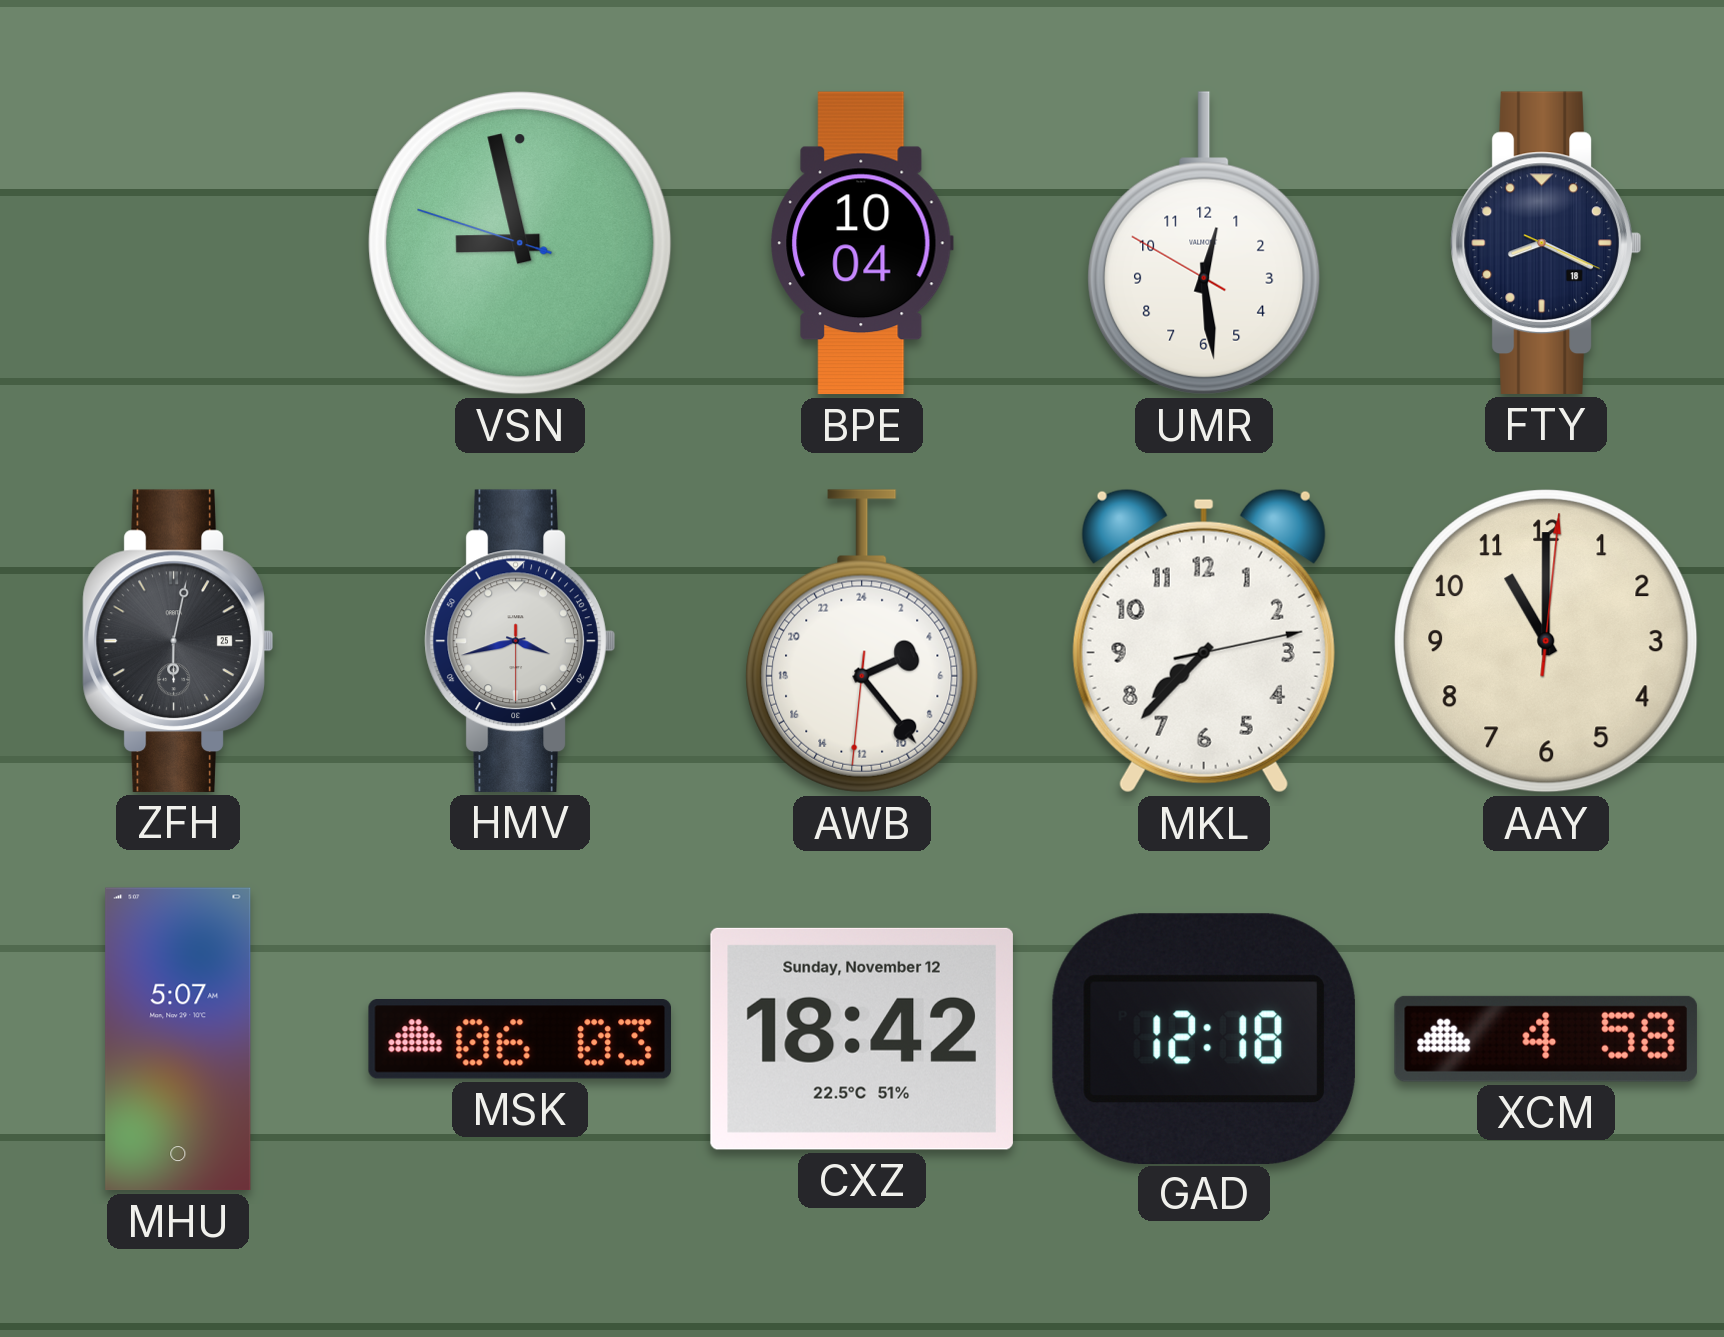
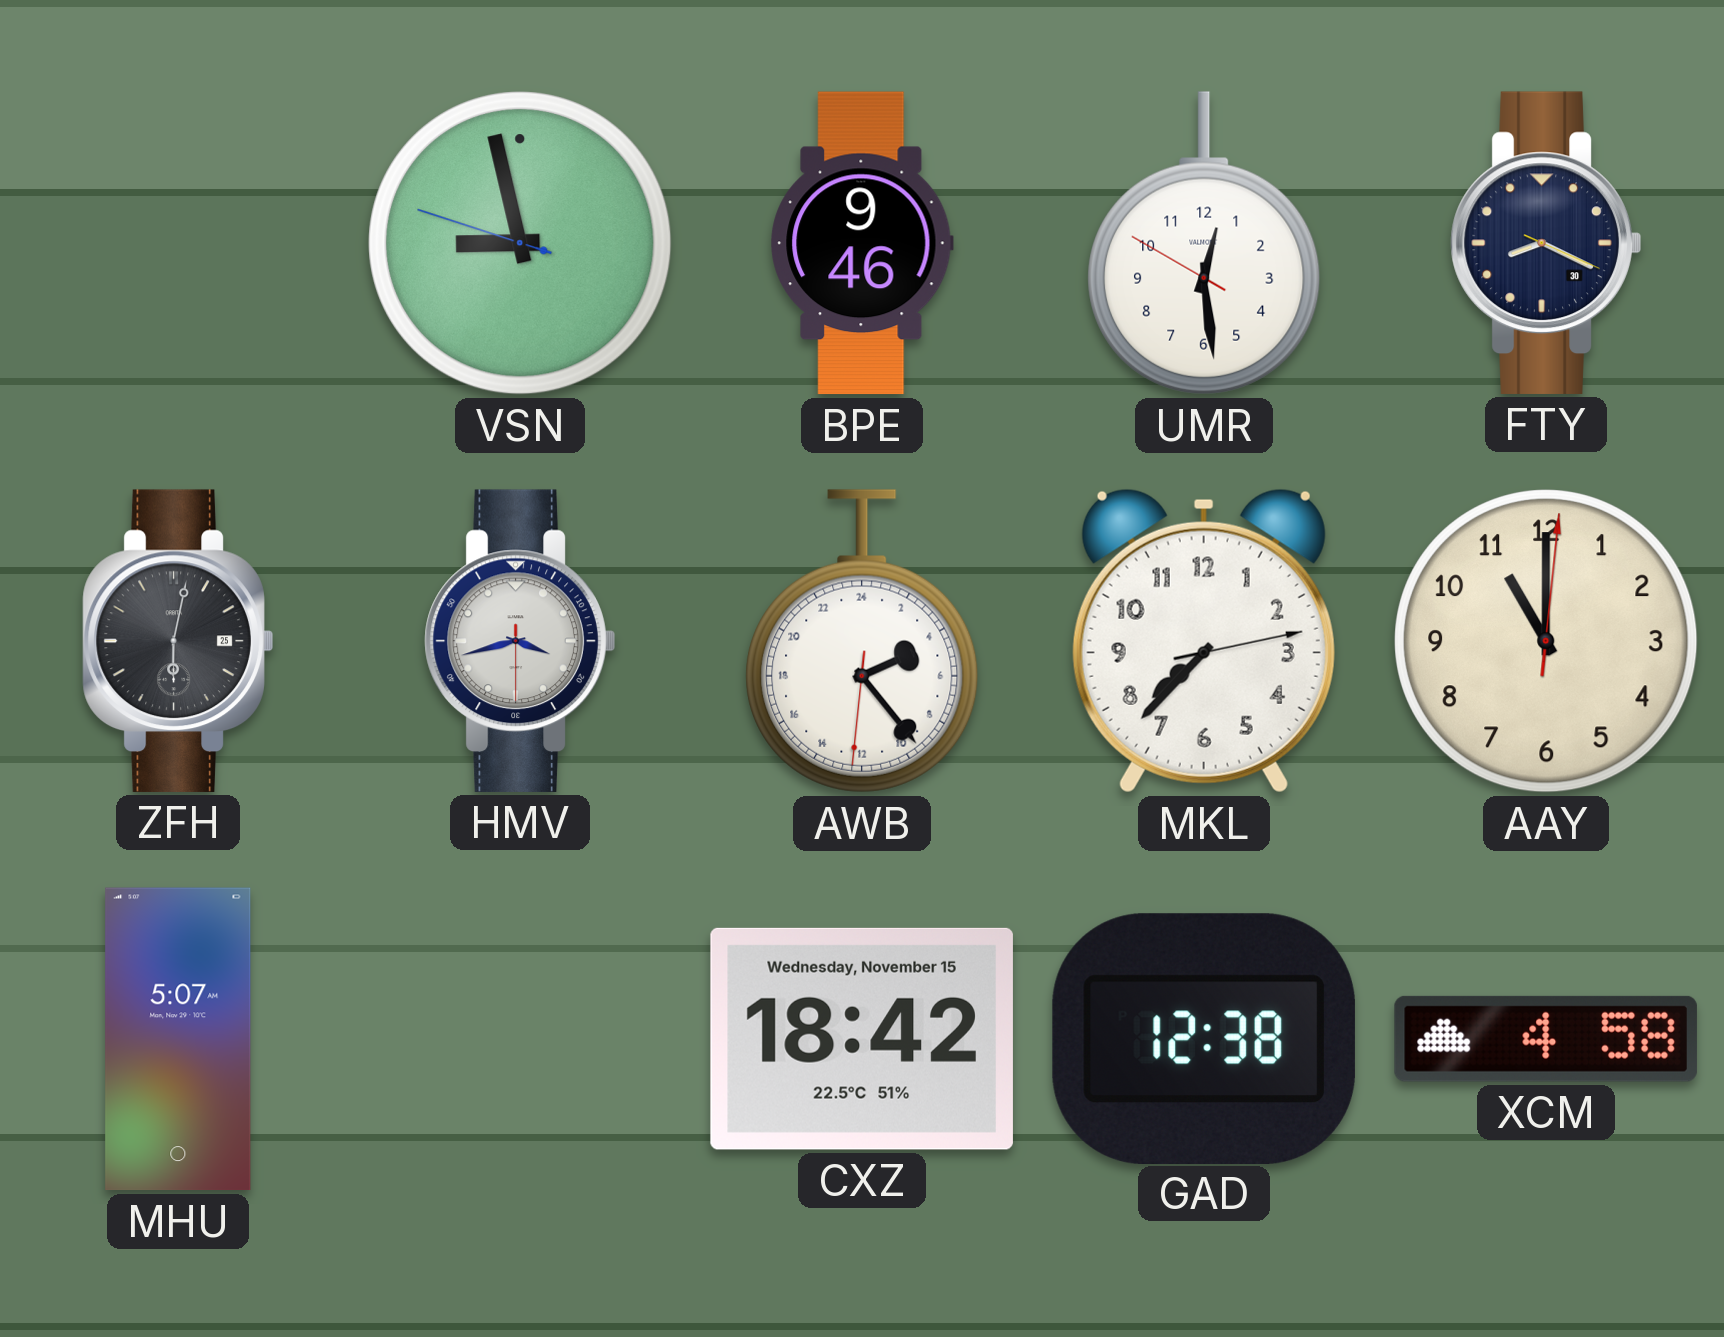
BPE: 10:04 -> 9:46
FTY date: 18 -> 30
MSK: 06:03 -> none
CXZ date: Sunday, November 12 -> Wednesday, November 15
GAD: 12:18 -> 12:38
